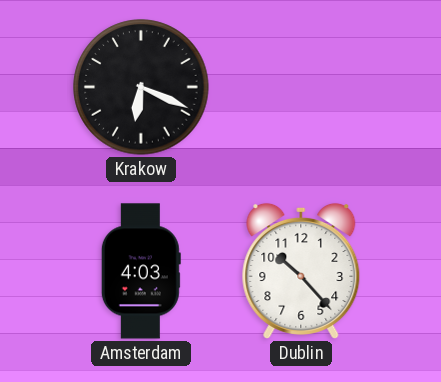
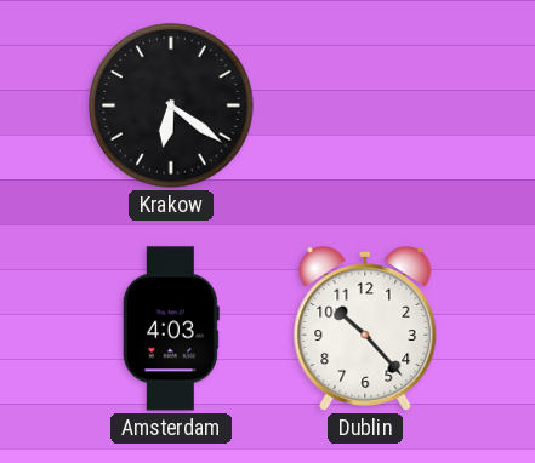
Krakow: 6:19 -> 6:21
